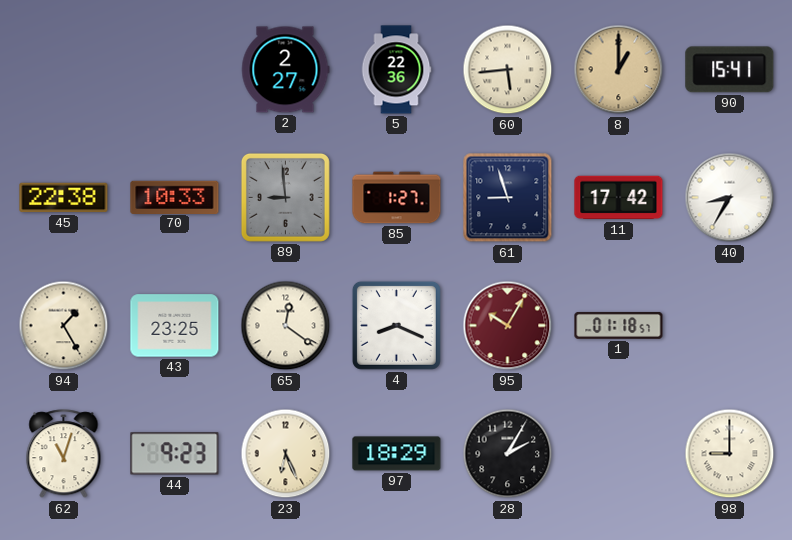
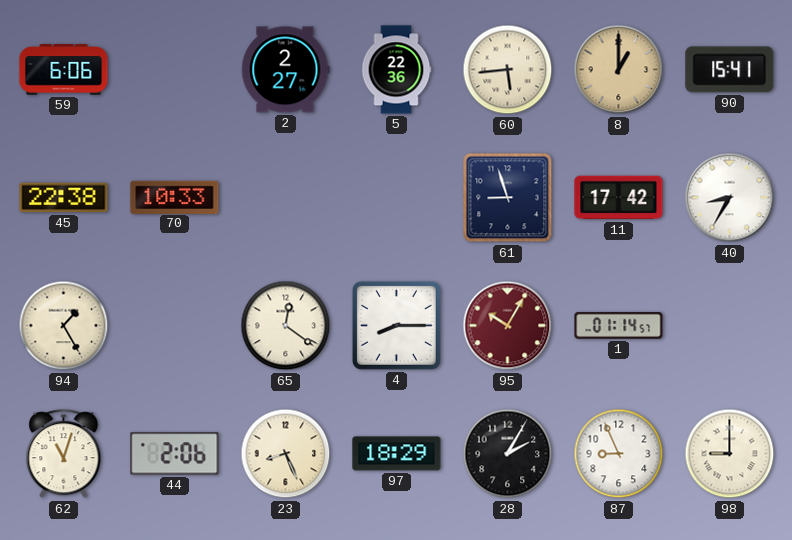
59: none -> 6:06
89: 8:59 -> none
85: 1:27 -> none
43: 23:25 -> none
4: 8:19 -> 8:15
1: 01:18 -> 01:14
44: 9:23 -> 2:06
23: 6:26 -> 8:26
87: none -> 8:56
